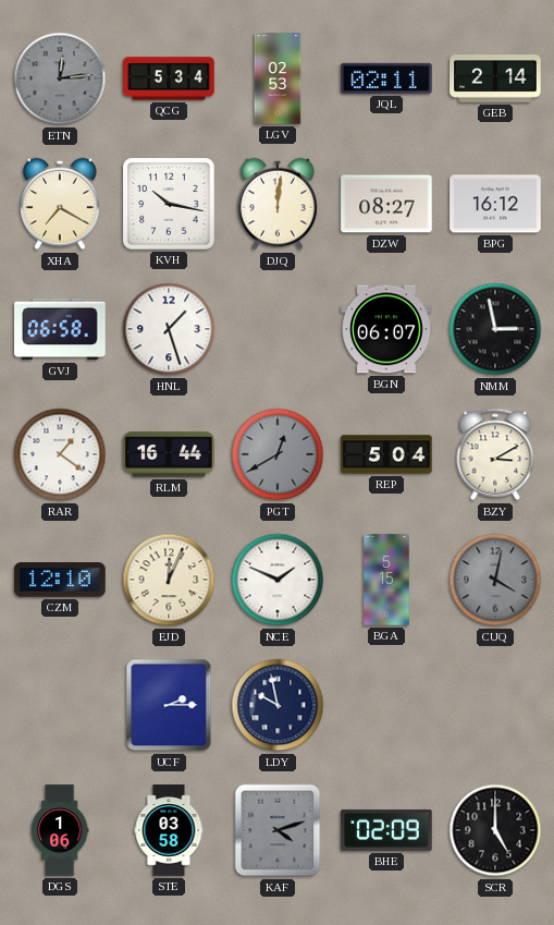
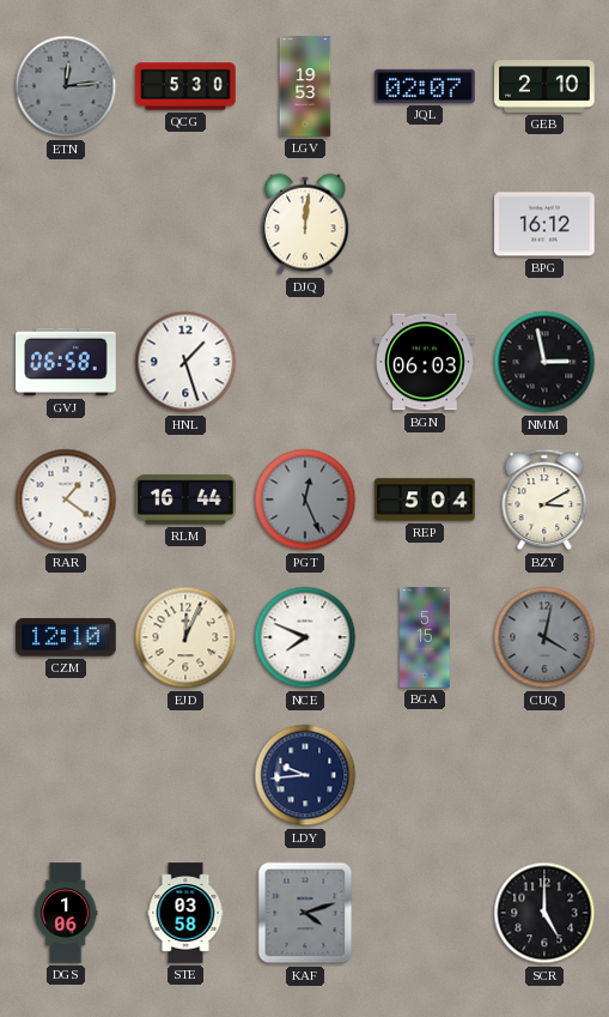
QCG: 5:34 -> 5:30
LGV: 02:53 -> 19:53
JQL: 02:11 -> 02:07
GEB: 2:14 -> 2:10
XHA: 7:20 -> none
KVH: 10:17 -> none
DZW: 08:27 -> none
BGN: 06:07 -> 06:03
PGT: 12:40 -> 12:26
NCE: 1:49 -> 7:49
UCF: 2:15 -> none
LDY: 9:58 -> 9:44
BHE: 02:09 -> none
